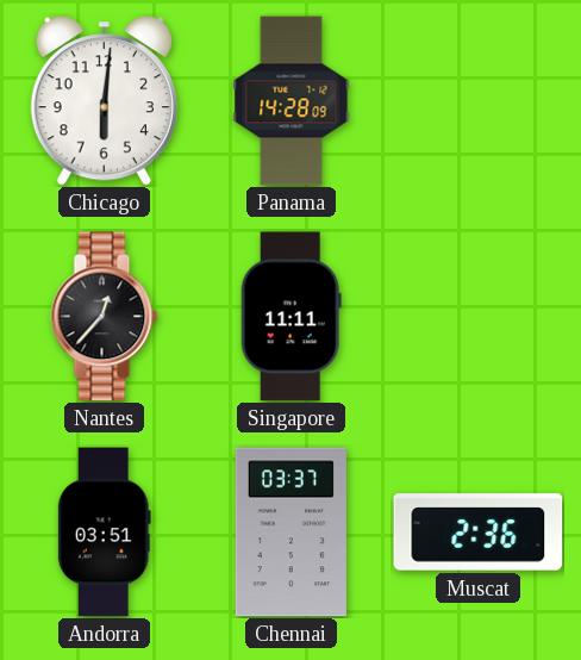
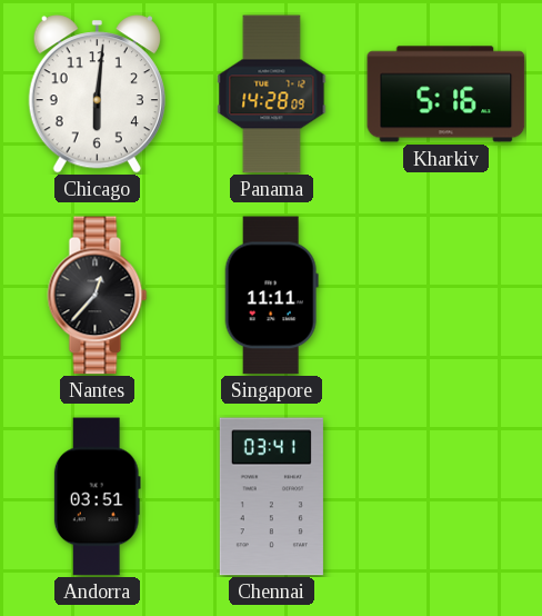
Kharkiv: none -> 5:16
Chennai: 03:37 -> 03:41
Muscat: 2:36 -> none
